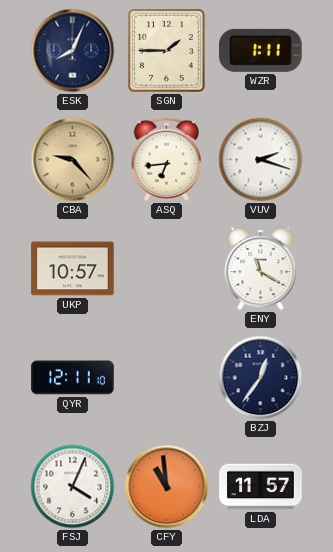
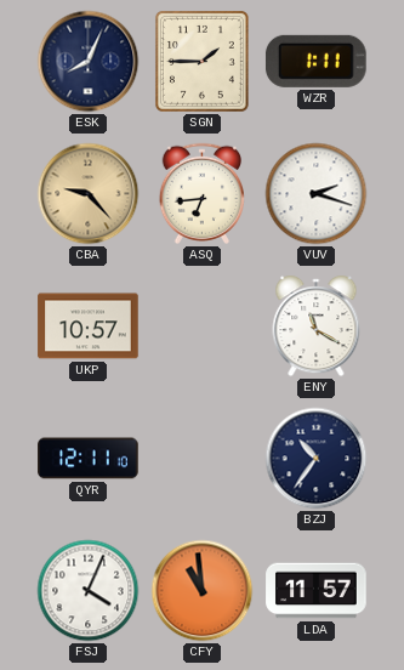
BZJ: 12:36 -> 10:36
